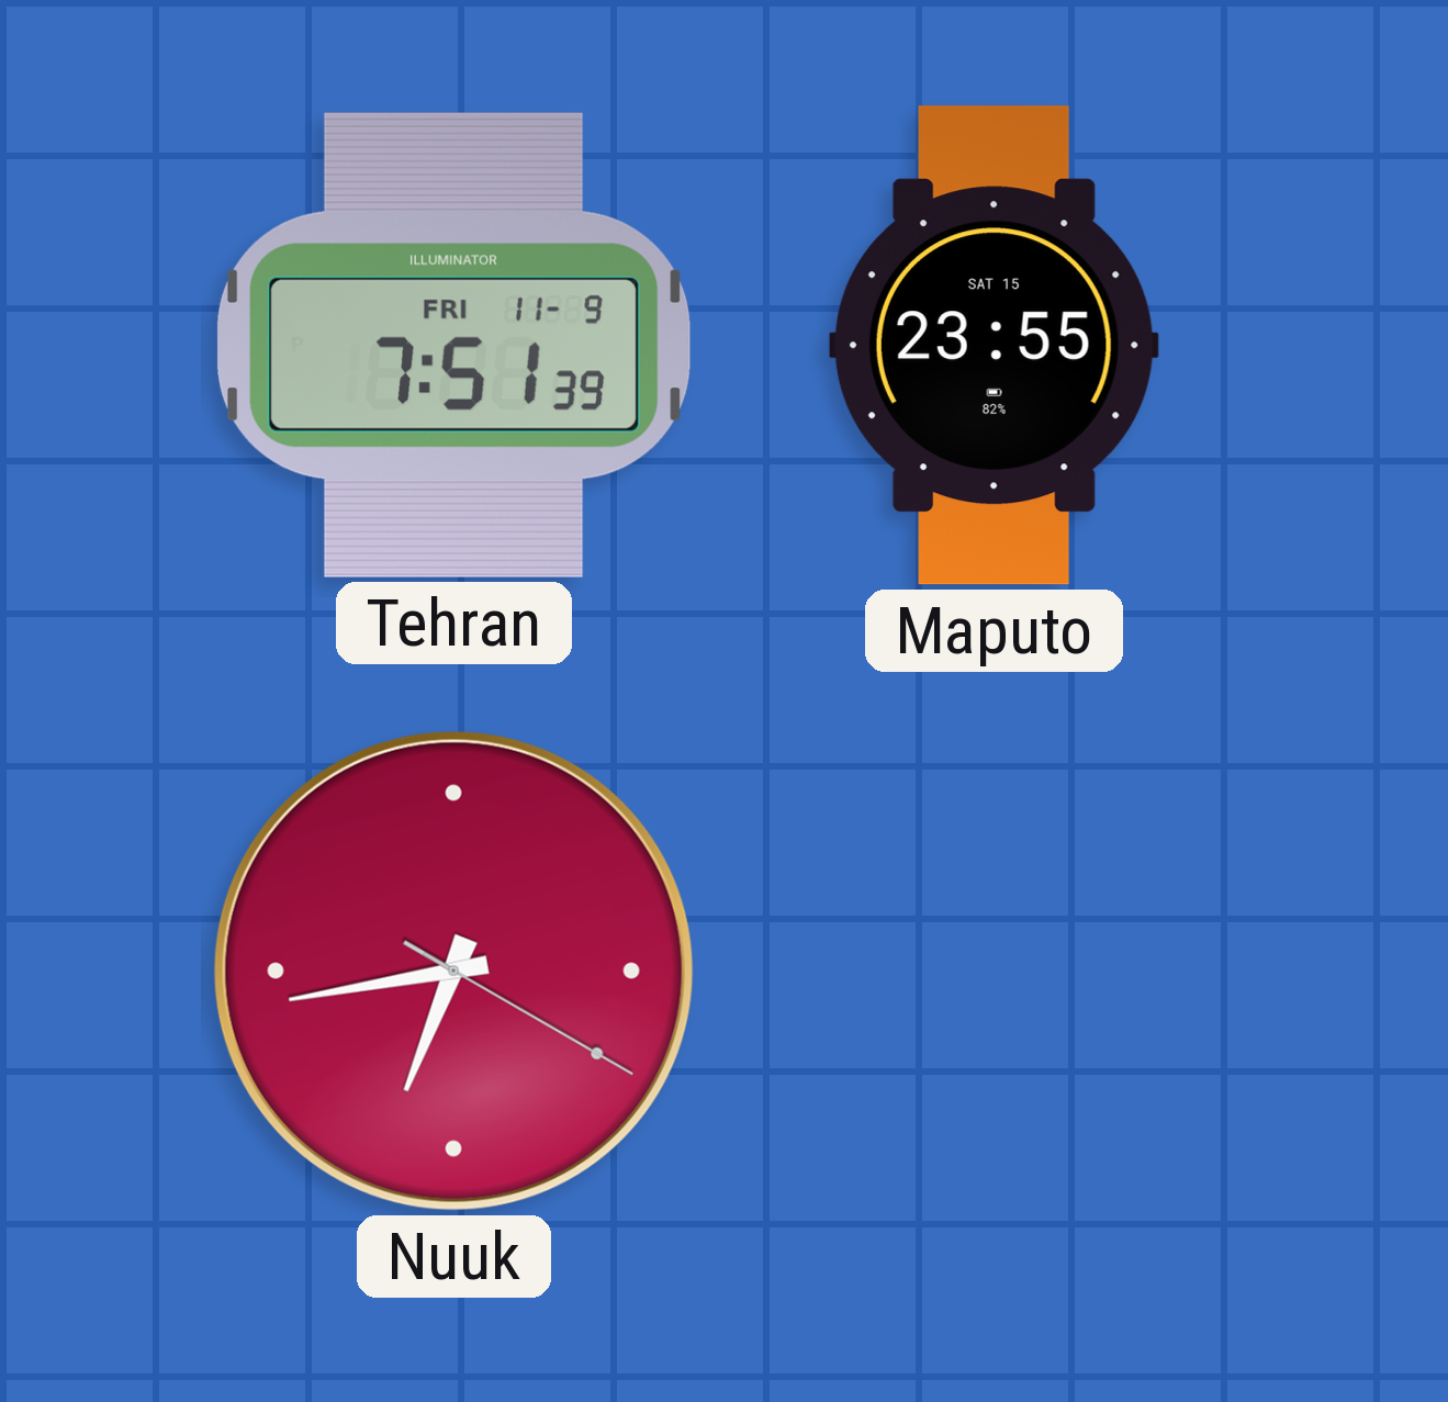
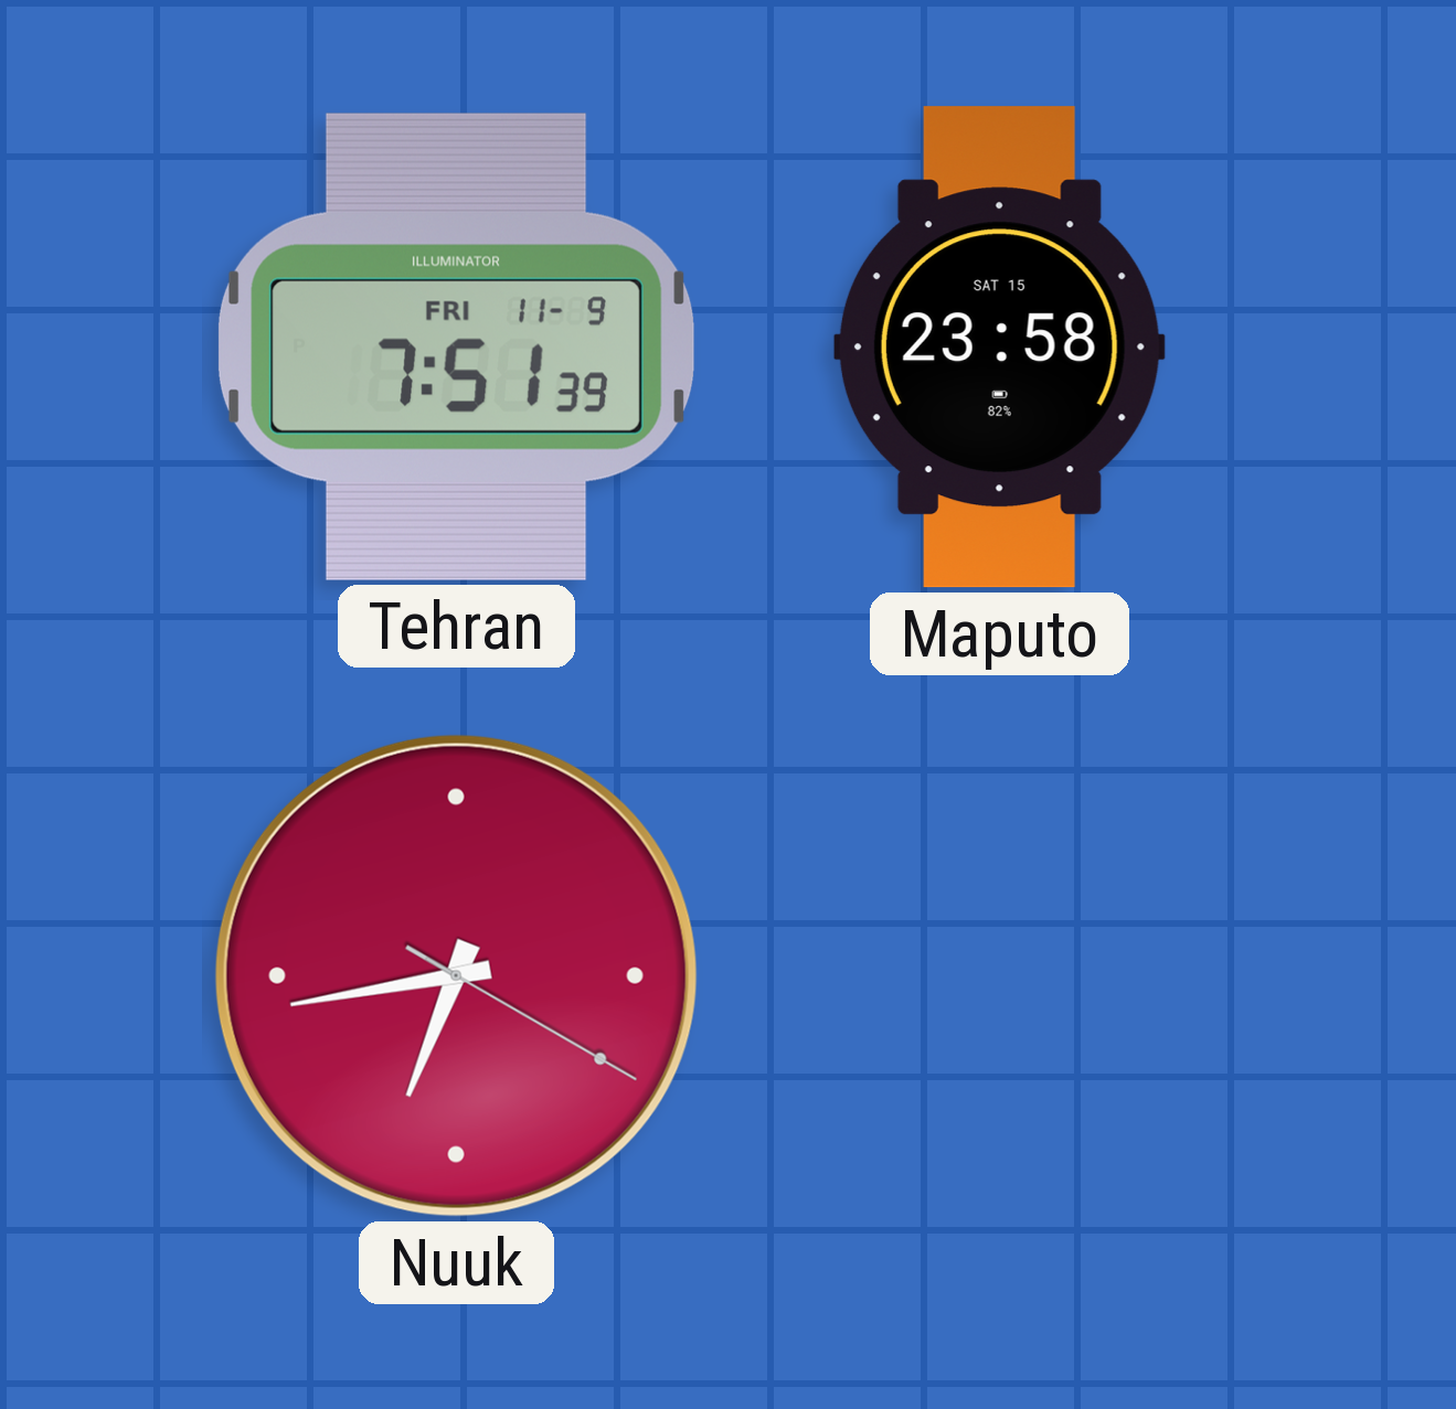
Maputo: 23:55 -> 23:58
